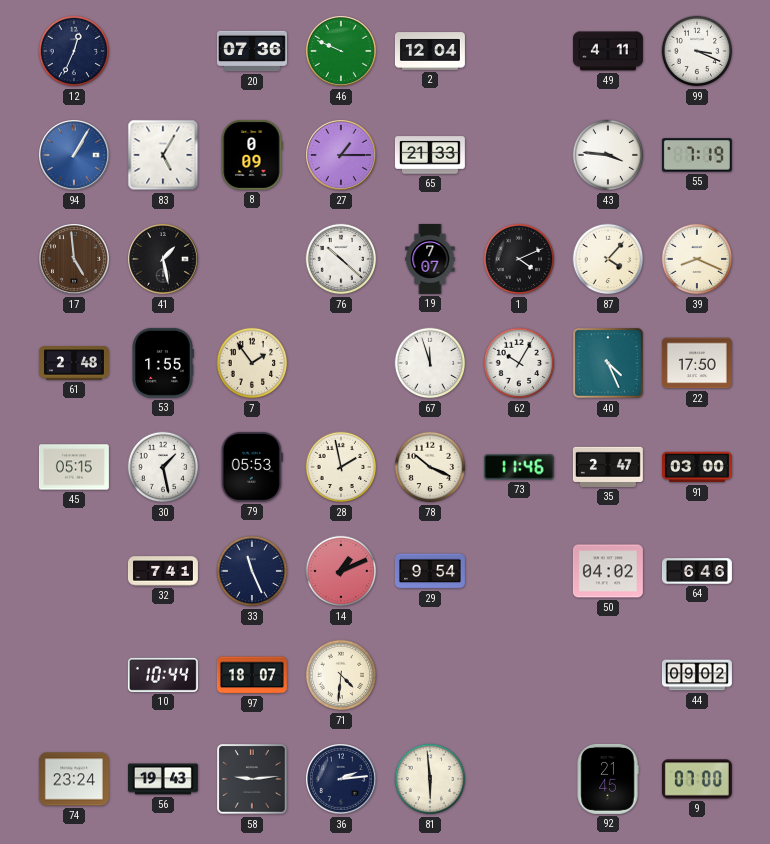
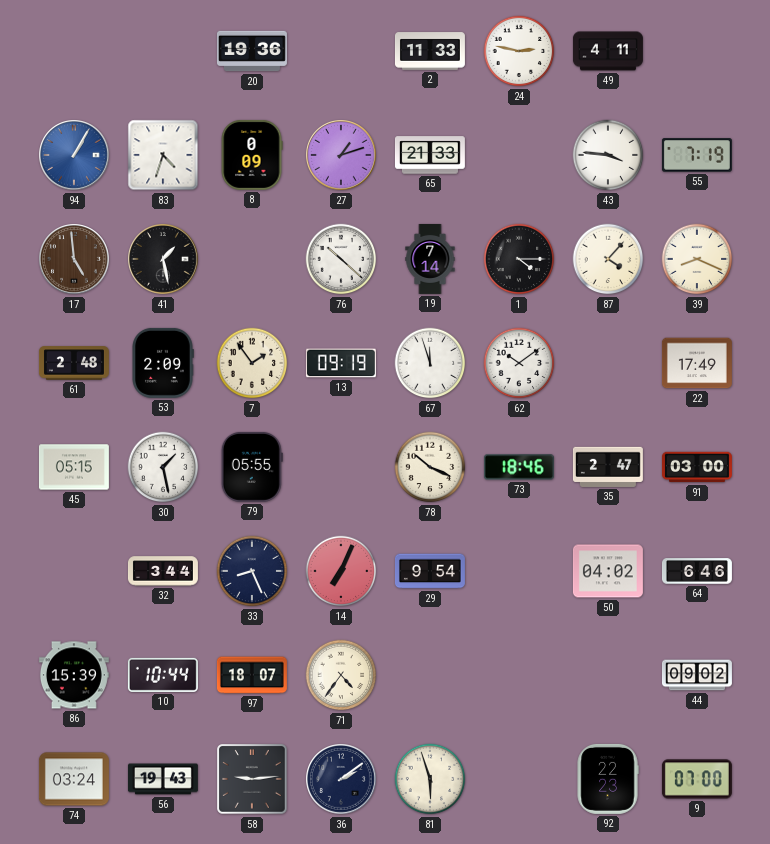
12: 12:34 -> none
20: 07:36 -> 19:36
46: 9:49 -> none
2: 12:04 -> 11:33
24: none -> 2:47
99: 3:19 -> none
83: 5:05 -> 4:33
27: 1:15 -> 1:12
19: 7:07 -> 7:14
1: 4:11 -> 4:15
53: 1:55 -> 2:09
13: none -> 09:19
62: 10:05 -> 10:09
40: 4:26 -> none
22: 17:50 -> 17:49
79: 05:53 -> 05:55
28: 1:58 -> none
73: 11:46 -> 18:46
32: 7:41 -> 3:44
33: 11:26 -> 8:26
14: 1:11 -> 7:04
86: none -> 15:39
71: 4:31 -> 4:36
74: 23:24 -> 03:24
36: 2:14 -> 2:09
81: 5:59 -> 5:57
92: 21:45 -> 22:23
